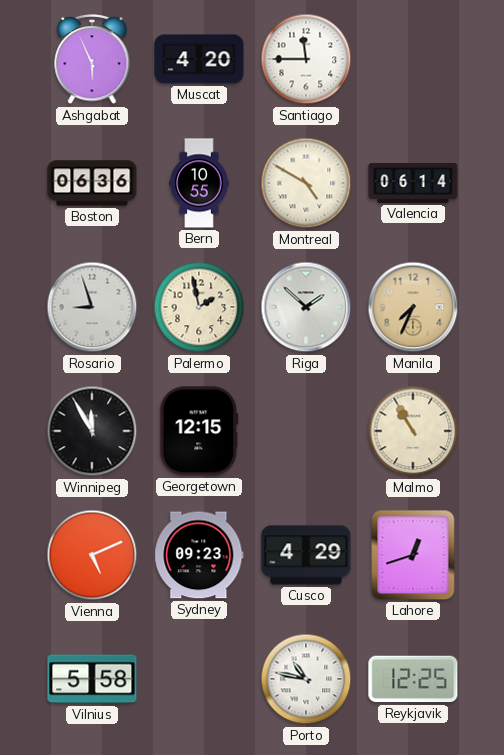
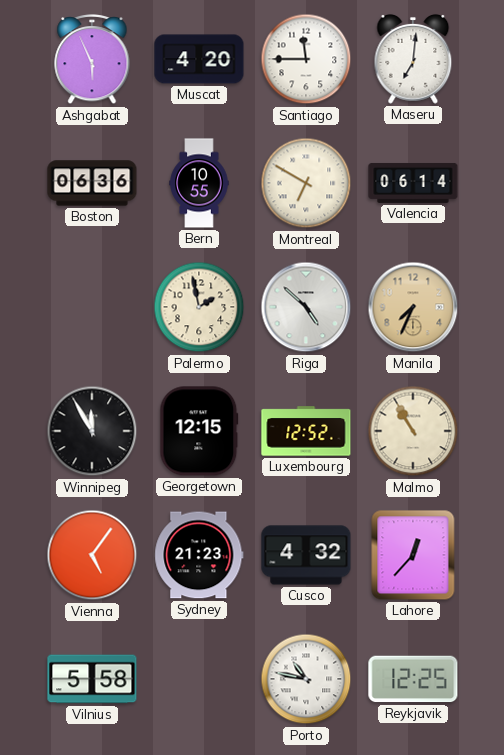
Maseru: none -> 7:01
Montreal: 4:50 -> 6:50
Rosario: 8:57 -> none
Riga: 1:52 -> 4:52
Luxembourg: none -> 12:52
Vienna: 5:11 -> 5:06
Sydney: 09:23 -> 21:23
Cusco: 4:29 -> 4:32
Lahore: 12:42 -> 12:37
